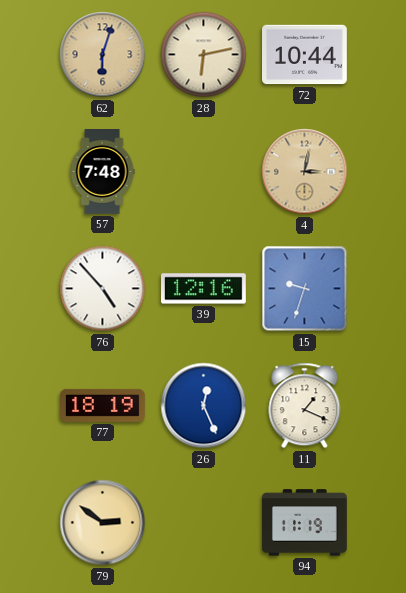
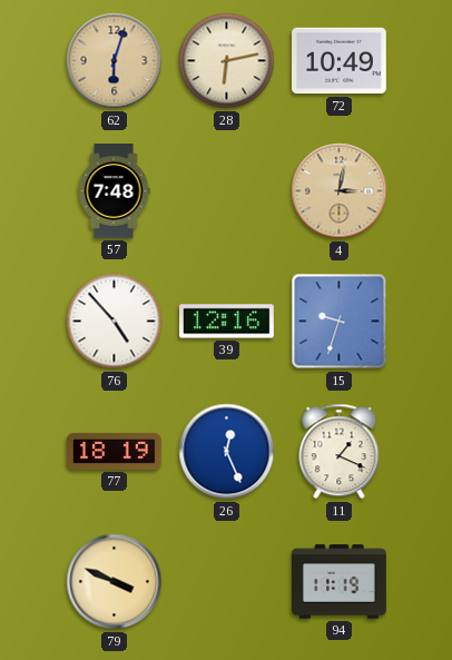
72: 10:44 -> 10:49
79: 2:51 -> 3:49
